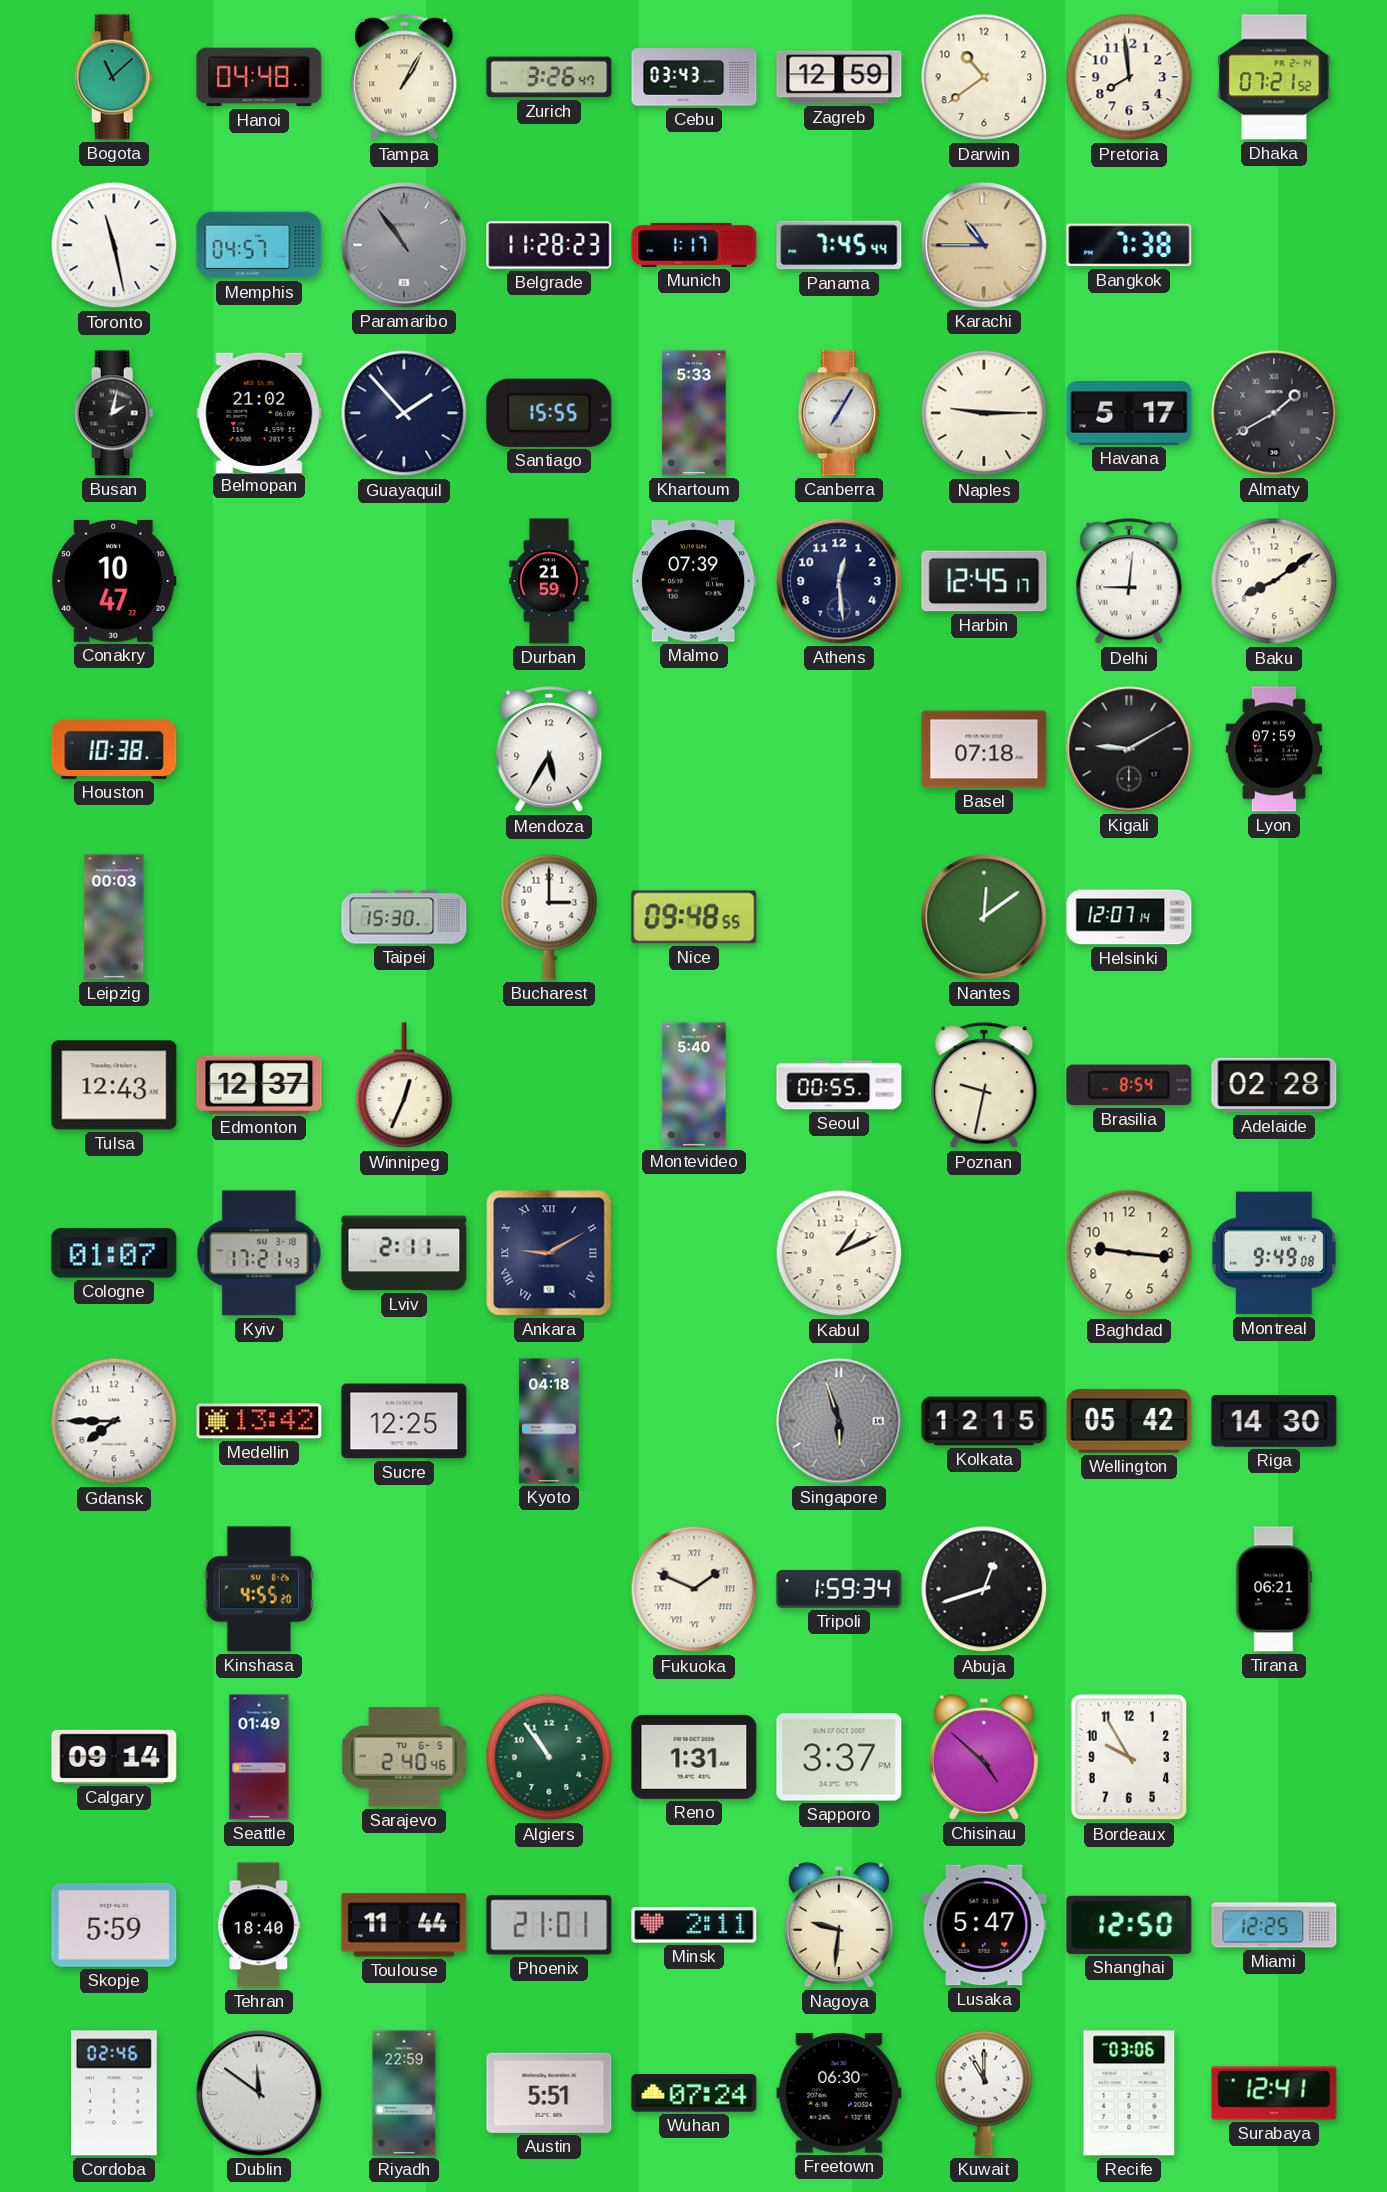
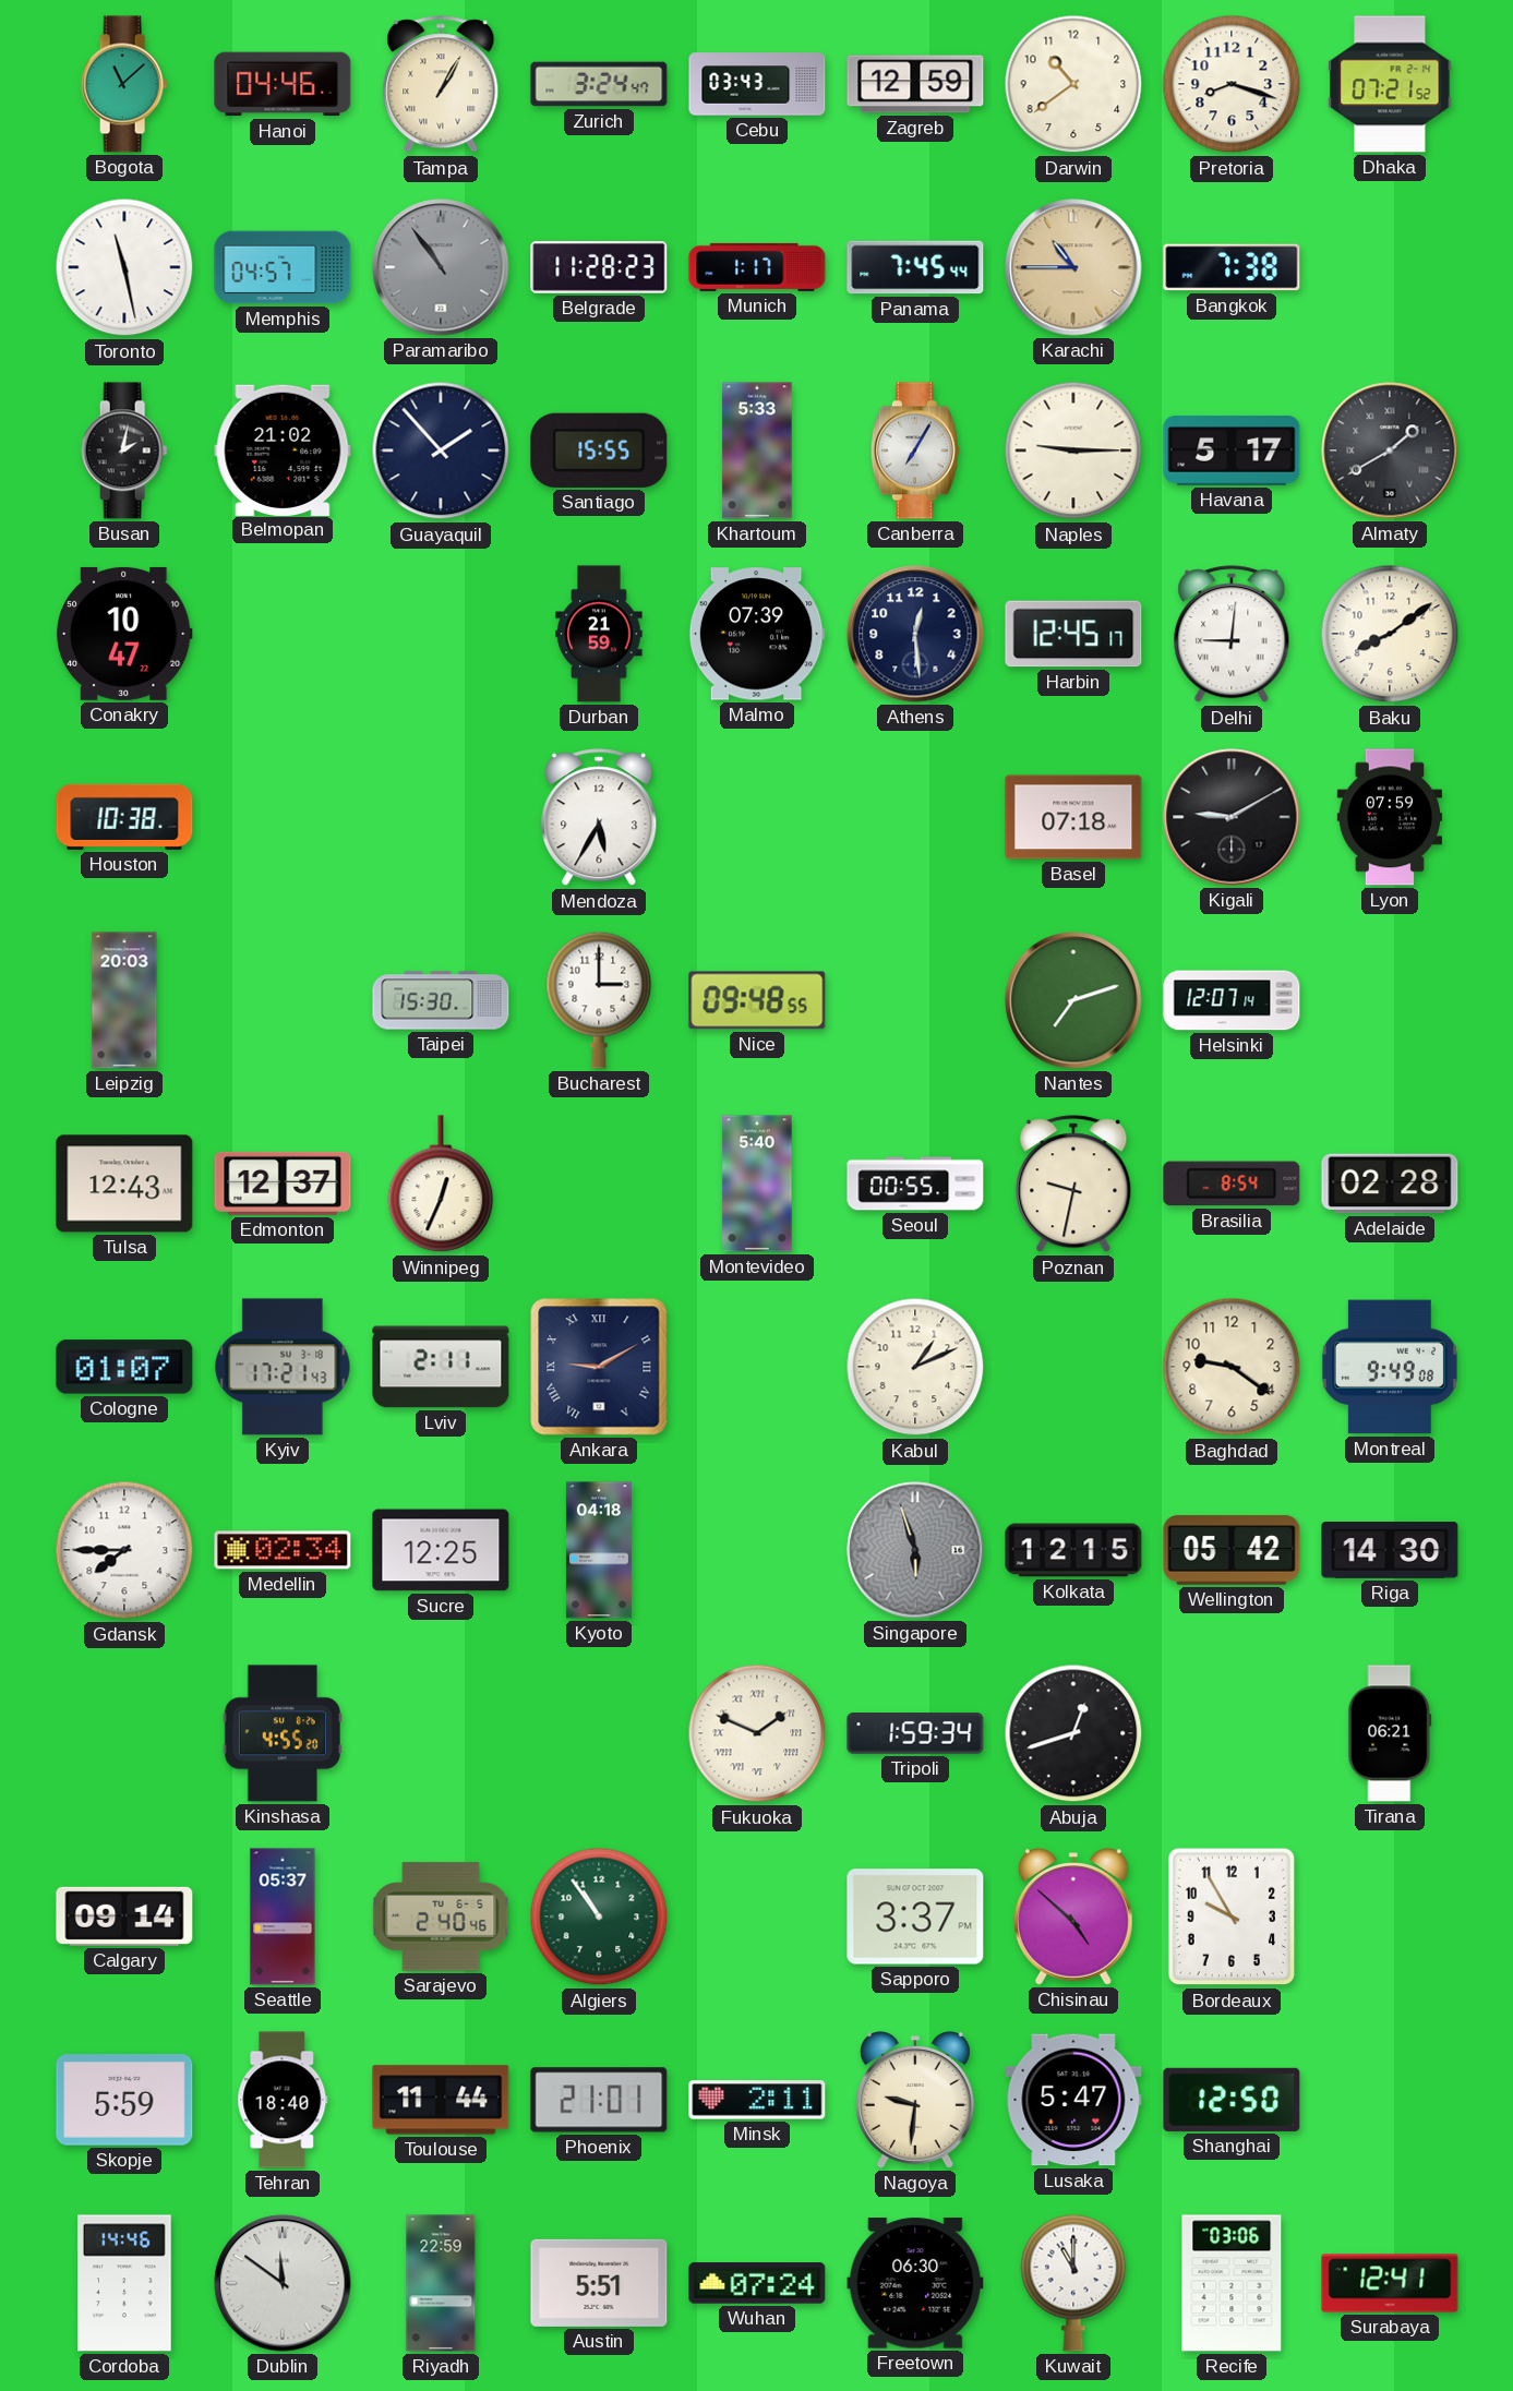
Hanoi: 04:48 -> 04:46
Zurich: 3:26 -> 3:24
Pretoria: 7:59 -> 8:18
Leipzig: 00:03 -> 20:03
Nantes: 12:09 -> 7:12
Baghdad: 9:16 -> 9:21
Medellin: 13:42 -> 02:34
Seattle: 01:49 -> 05:37
Reno: 1:31 -> none
Miami: 12:25 -> none
Cordoba: 02:46 -> 14:46
